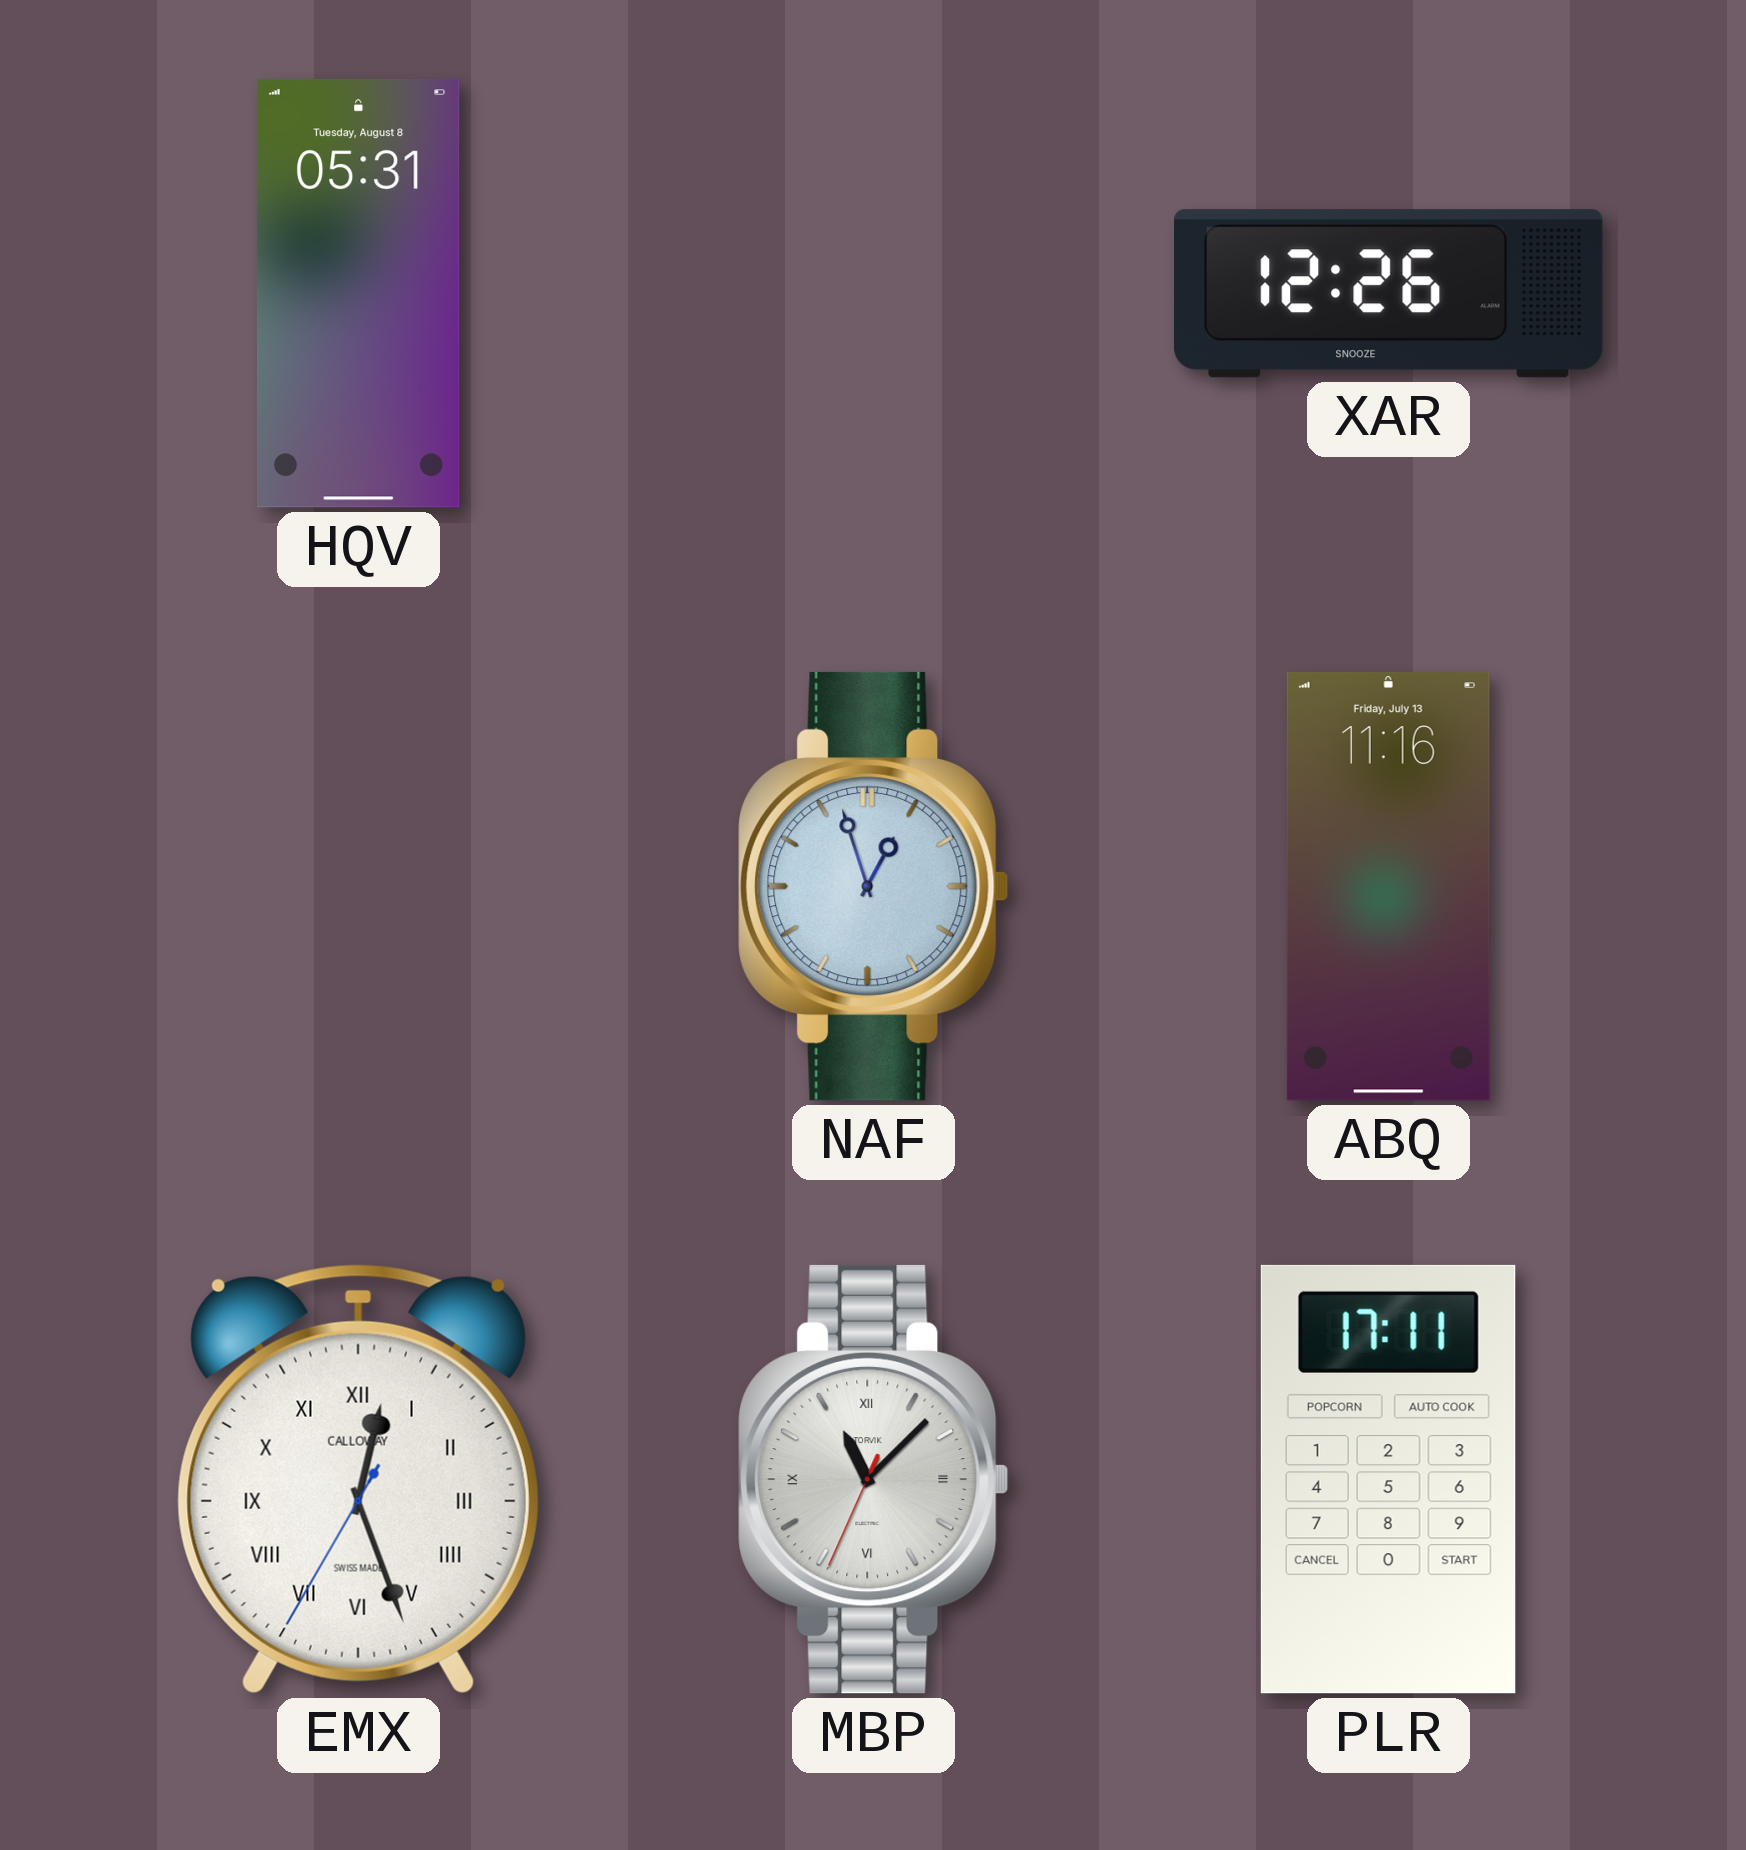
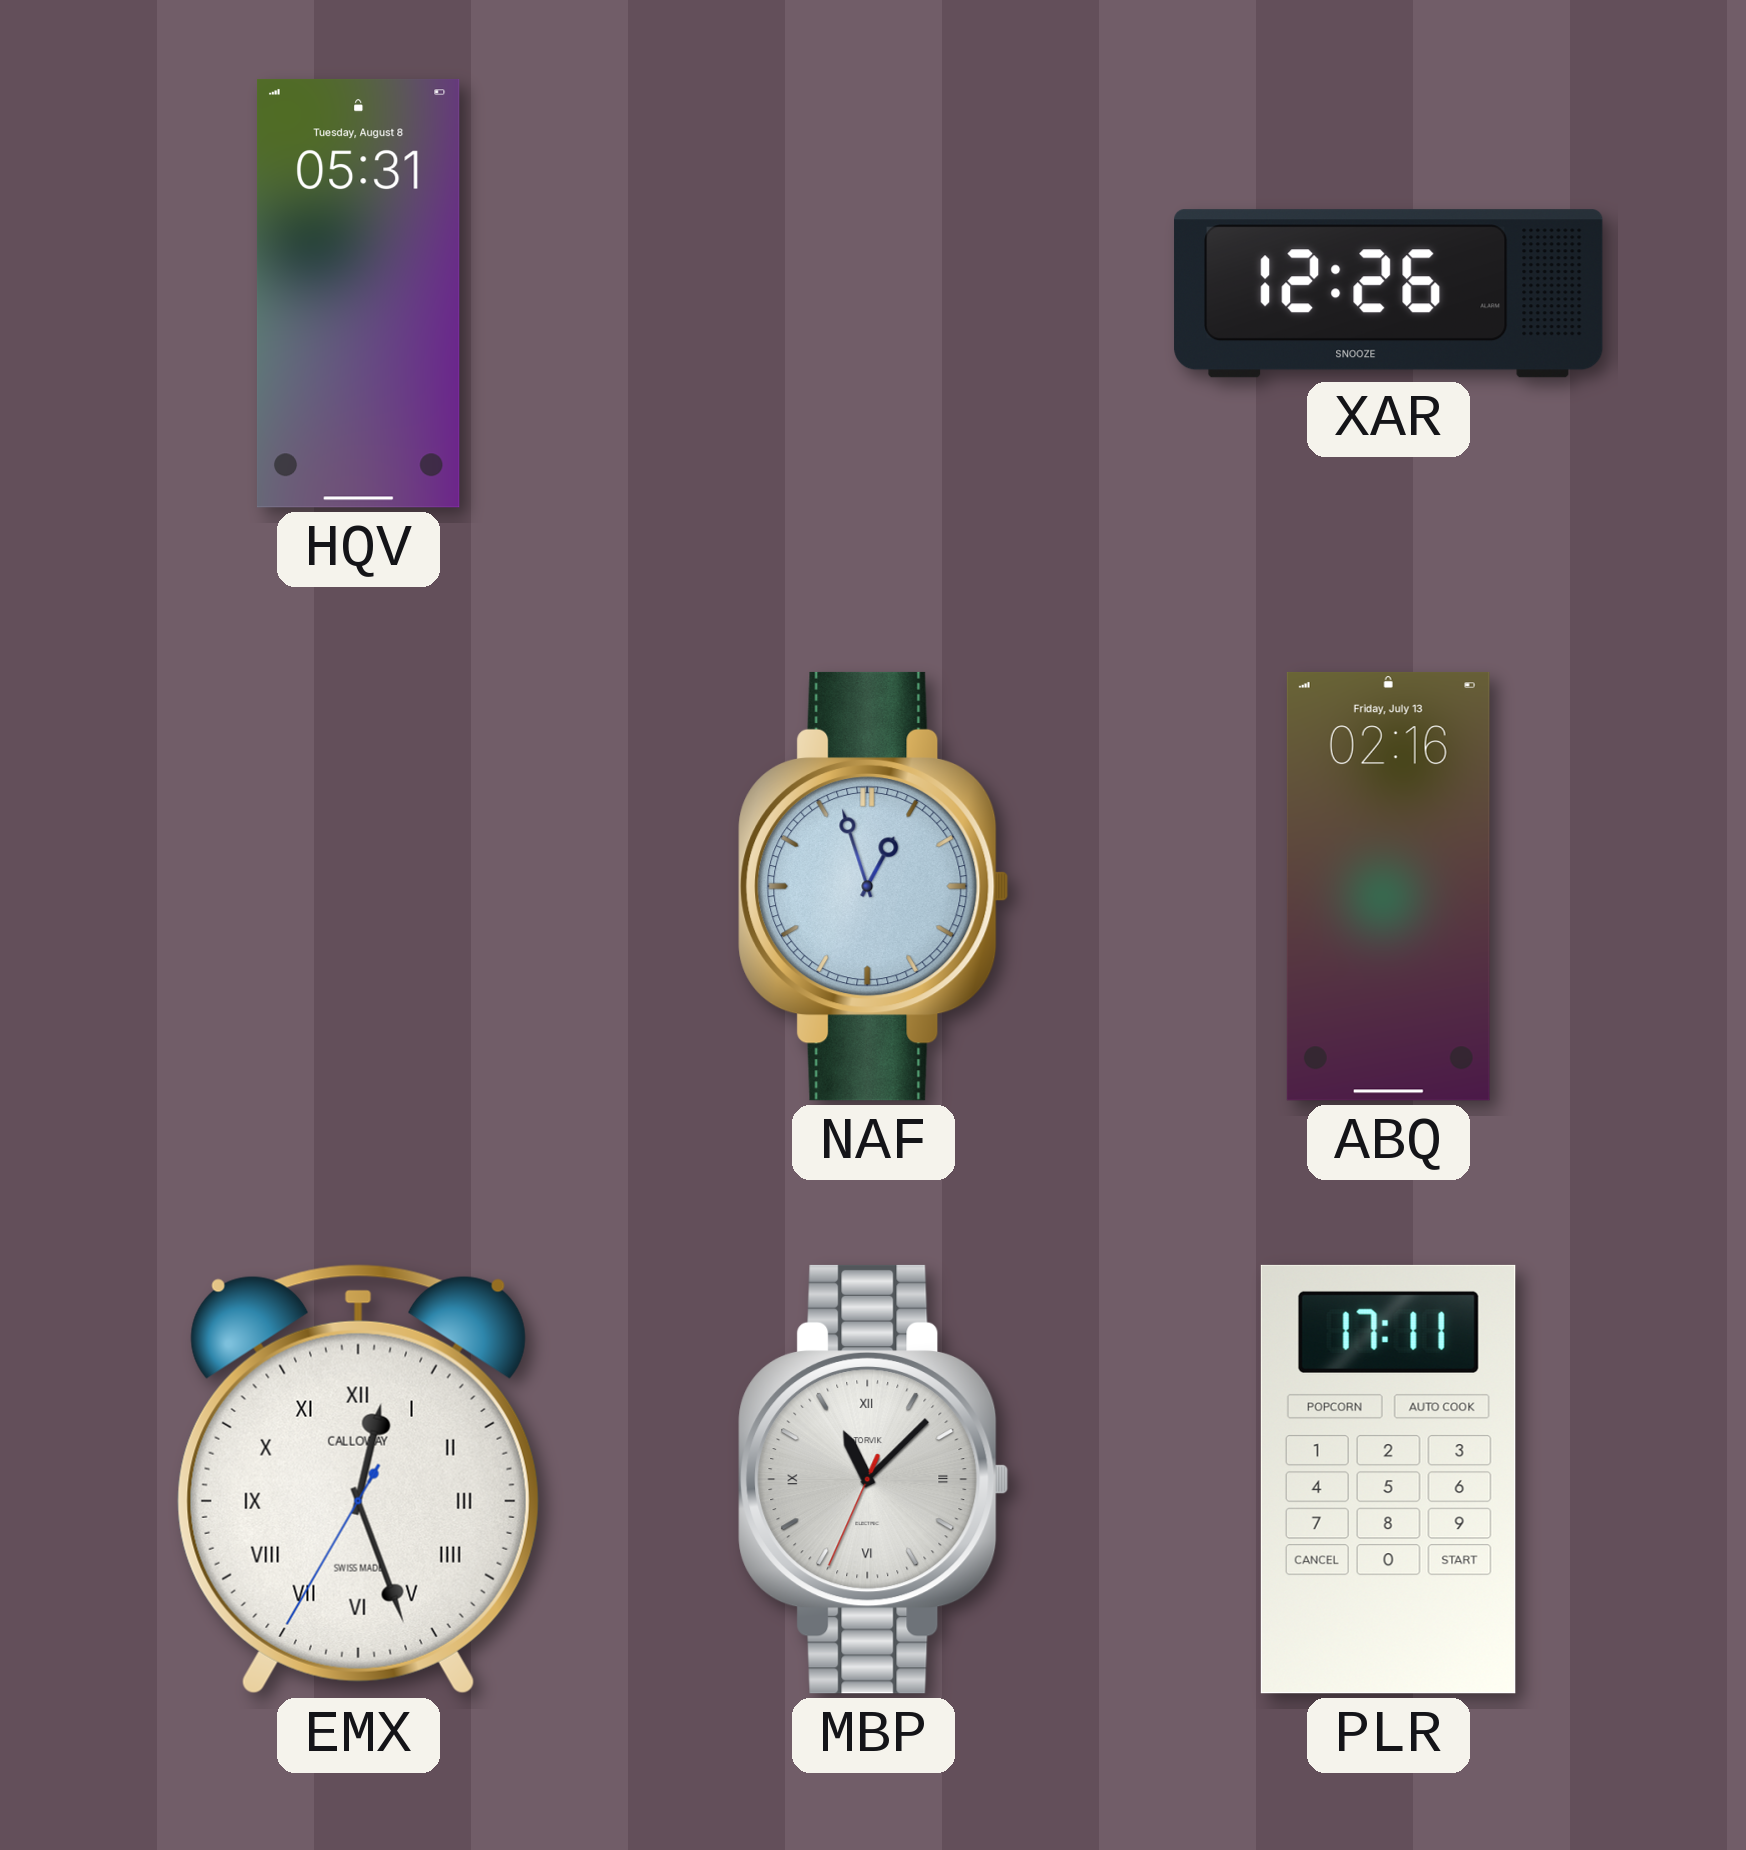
ABQ: 11:16 -> 02:16
